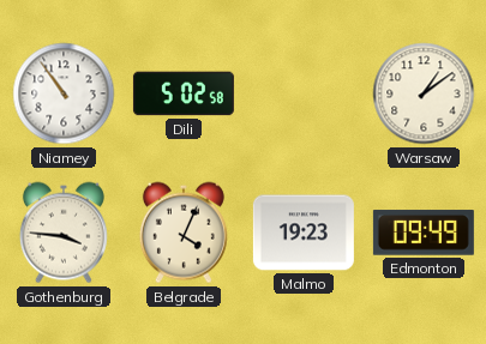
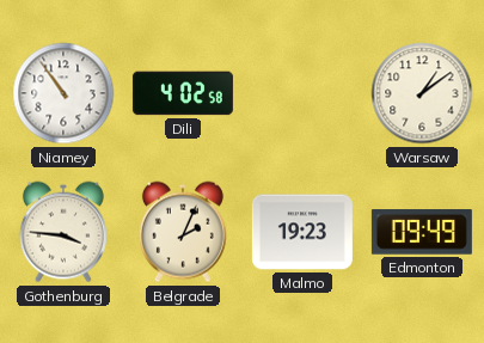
Dili: 5:02 -> 4:02
Belgrade: 4:04 -> 2:04
